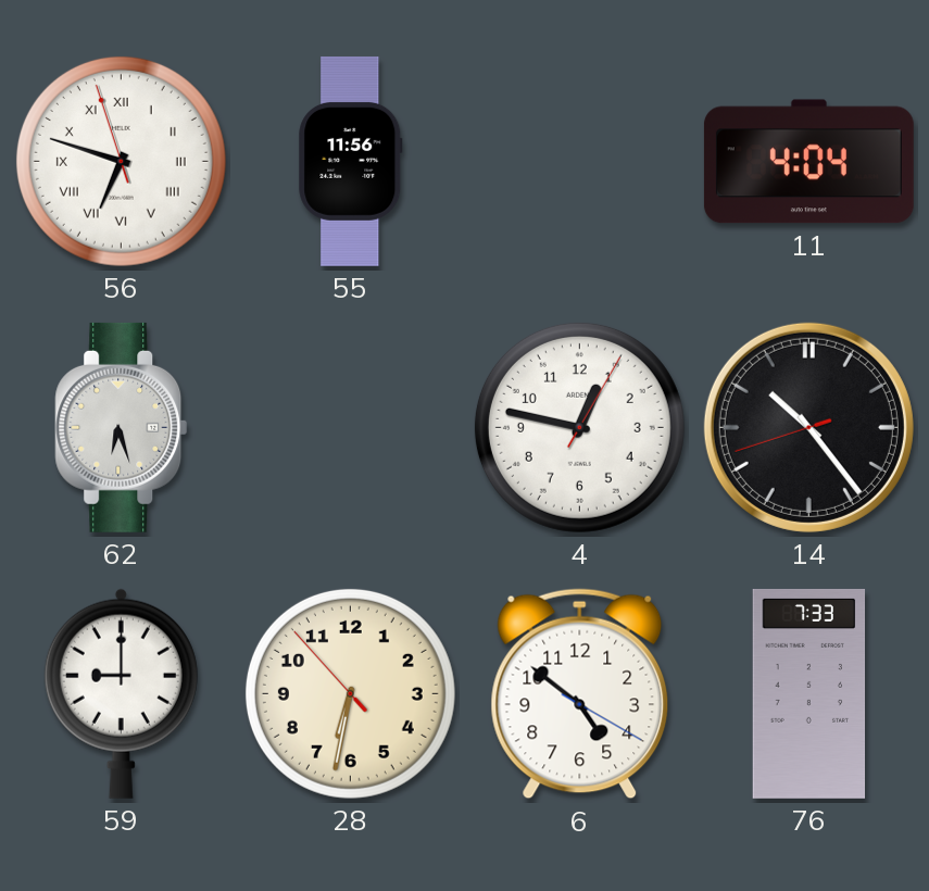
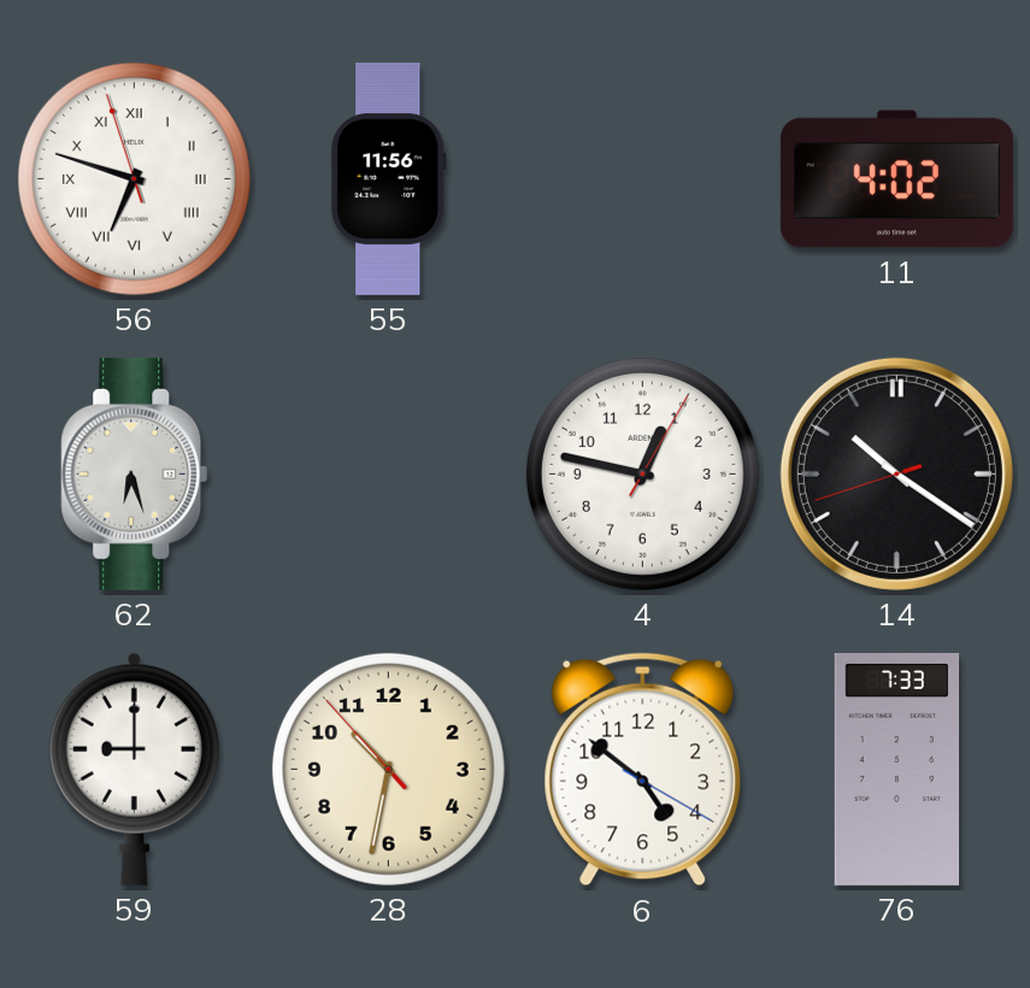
11: 4:04 -> 4:02
14: 10:23 -> 10:20
28: 6:31 -> 10:31
